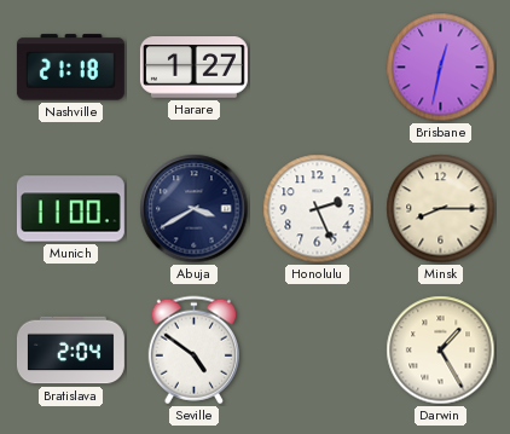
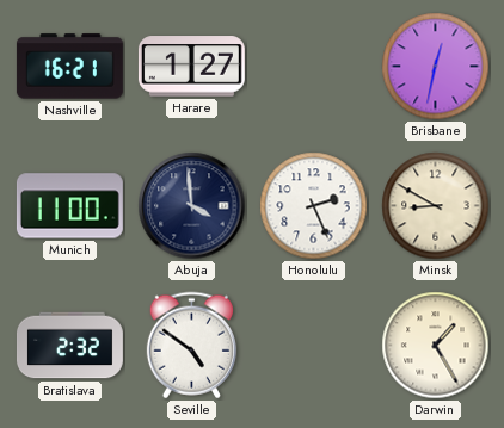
Nashville: 21:18 -> 16:21
Abuja: 3:40 -> 3:59
Minsk: 8:15 -> 8:50
Bratislava: 2:04 -> 2:32
